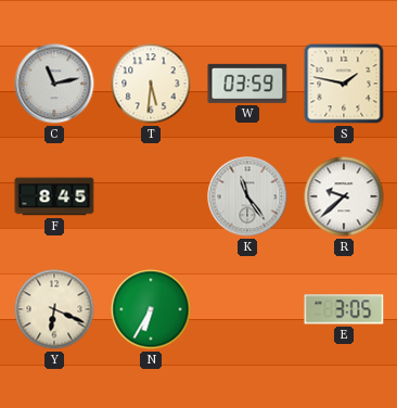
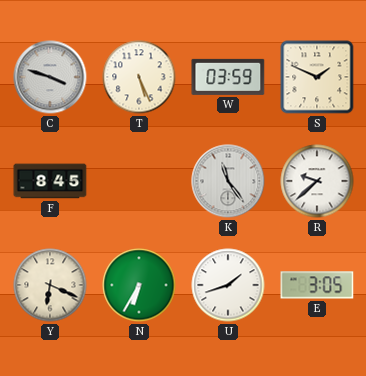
C: 11:13 -> 3:48
T: 5:31 -> 5:26
S: 1:47 -> 1:49
U: none -> 1:42
